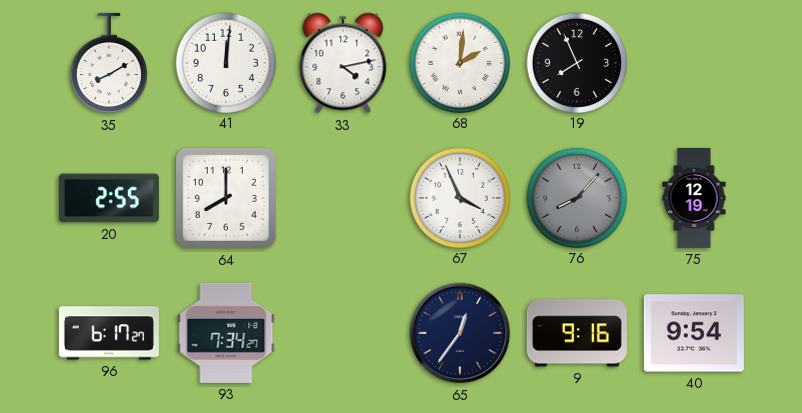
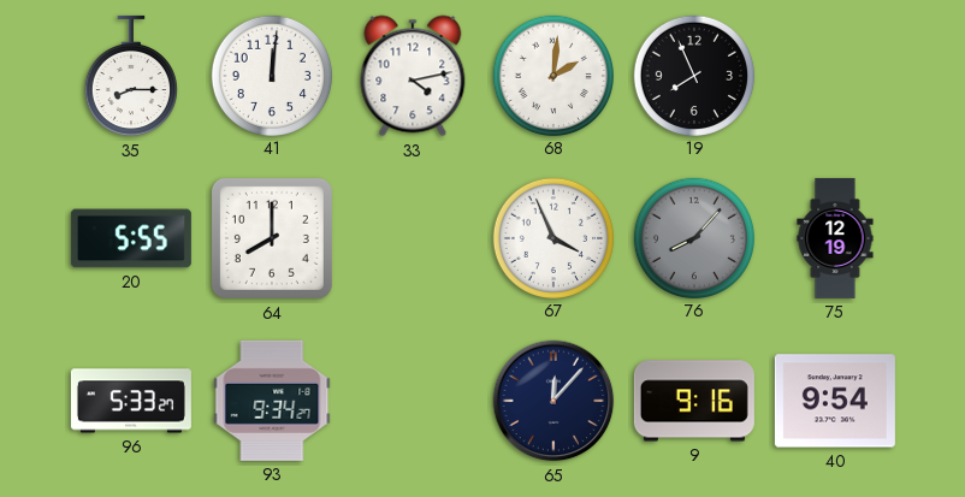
35: 8:10 -> 8:15
20: 2:55 -> 5:55
96: 6:17 -> 5:33
93: 7:34 -> 9:34
65: 12:36 -> 12:07
